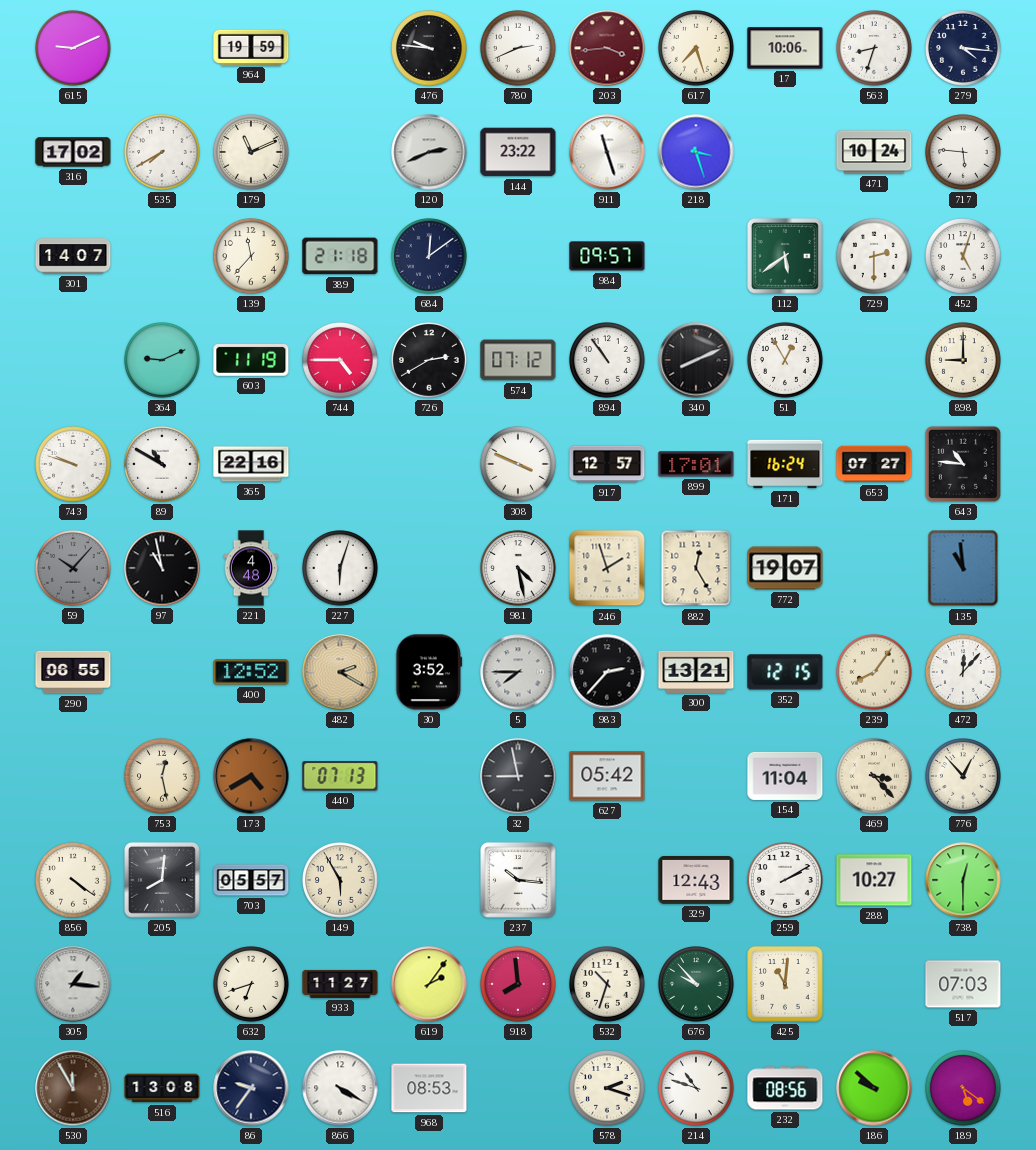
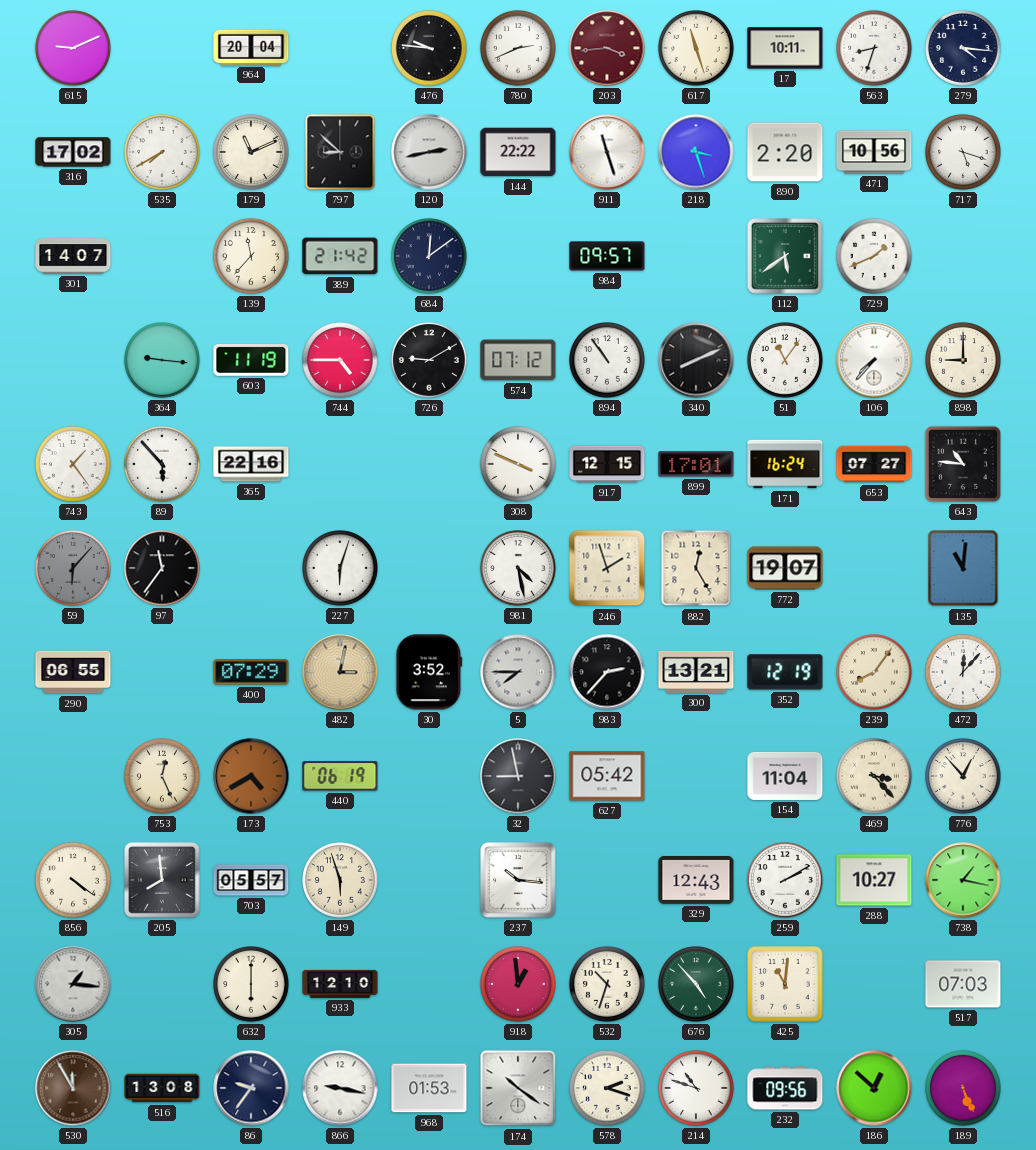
964: 19:59 -> 20:04
617: 7:27 -> 11:27
17: 10:06 -> 10:11
797: none -> 8:52
120: 2:41 -> 2:43
144: 23:22 -> 22:22
890: none -> 2:20
471: 10:24 -> 10:56
717: 5:46 -> 5:18
389: 21:18 -> 21:42
729: 2:30 -> 1:41
452: 5:03 -> none
364: 9:11 -> 9:16
726: 2:40 -> 9:10
51: 12:55 -> 11:06
106: none -> 7:37
743: 9:48 -> 1:24
89: 10:50 -> 5:53
917: 12:57 -> 12:15
59: 10:07 -> 6:07
97: 10:58 -> 11:36
221: 4:48 -> none
135: 10:59 -> 11:01
400: 12:52 -> 07:29
482: 2:20 -> 3:02
352: 12:15 -> 12:19
753: 12:28 -> 12:26
440: 07:13 -> 06:19
205: 8:01 -> 7:59
149: 5:55 -> 5:57
738: 12:30 -> 1:17
632: 6:42 -> 6:00
933: 11:27 -> 12:10
619: 2:06 -> none
918: 7:59 -> 12:59
676: 9:53 -> 4:53
866: 4:20 -> 9:17
968: 08:53 -> 01:53
174: none -> 10:21
232: 08:56 -> 09:56
186: 9:52 -> 12:52
189: 5:21 -> 5:26
